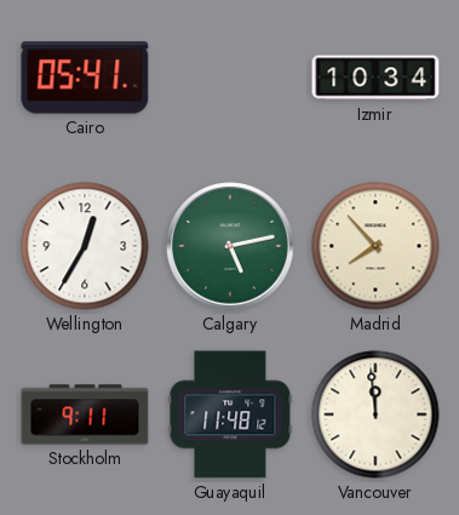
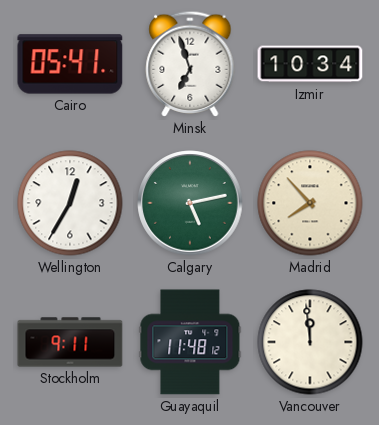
Minsk: none -> 6:57
